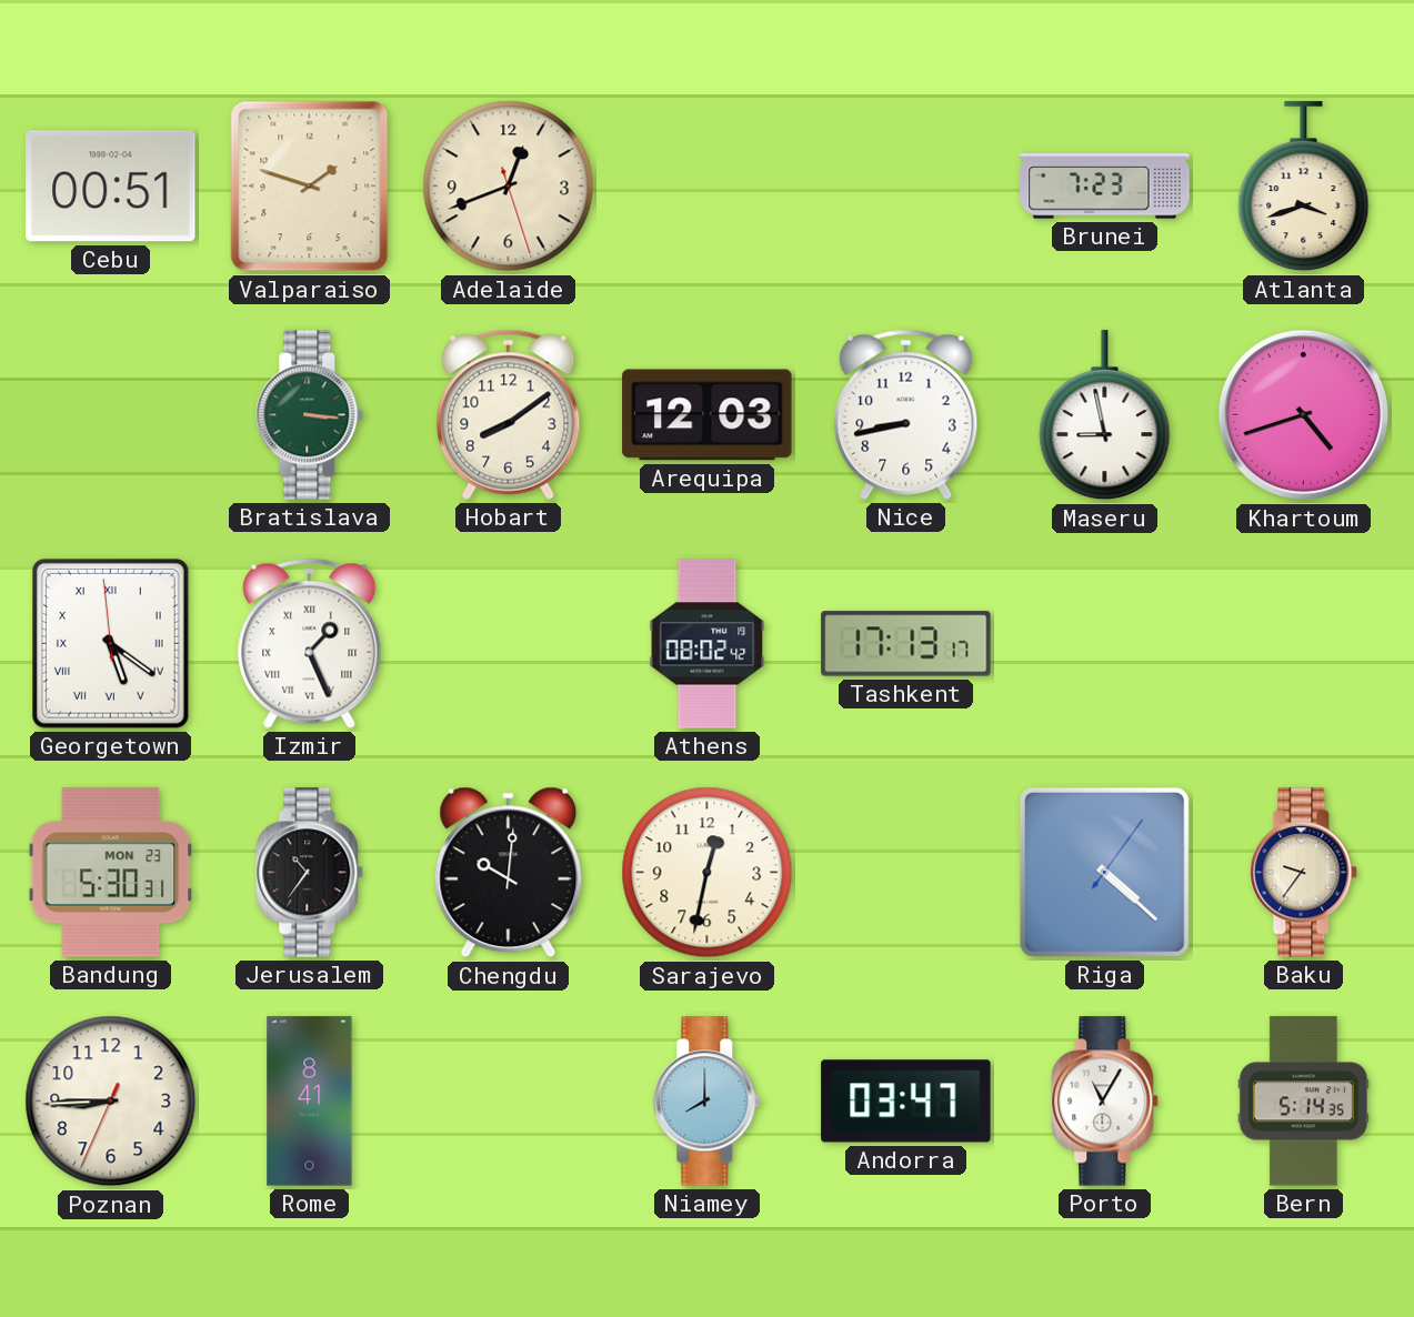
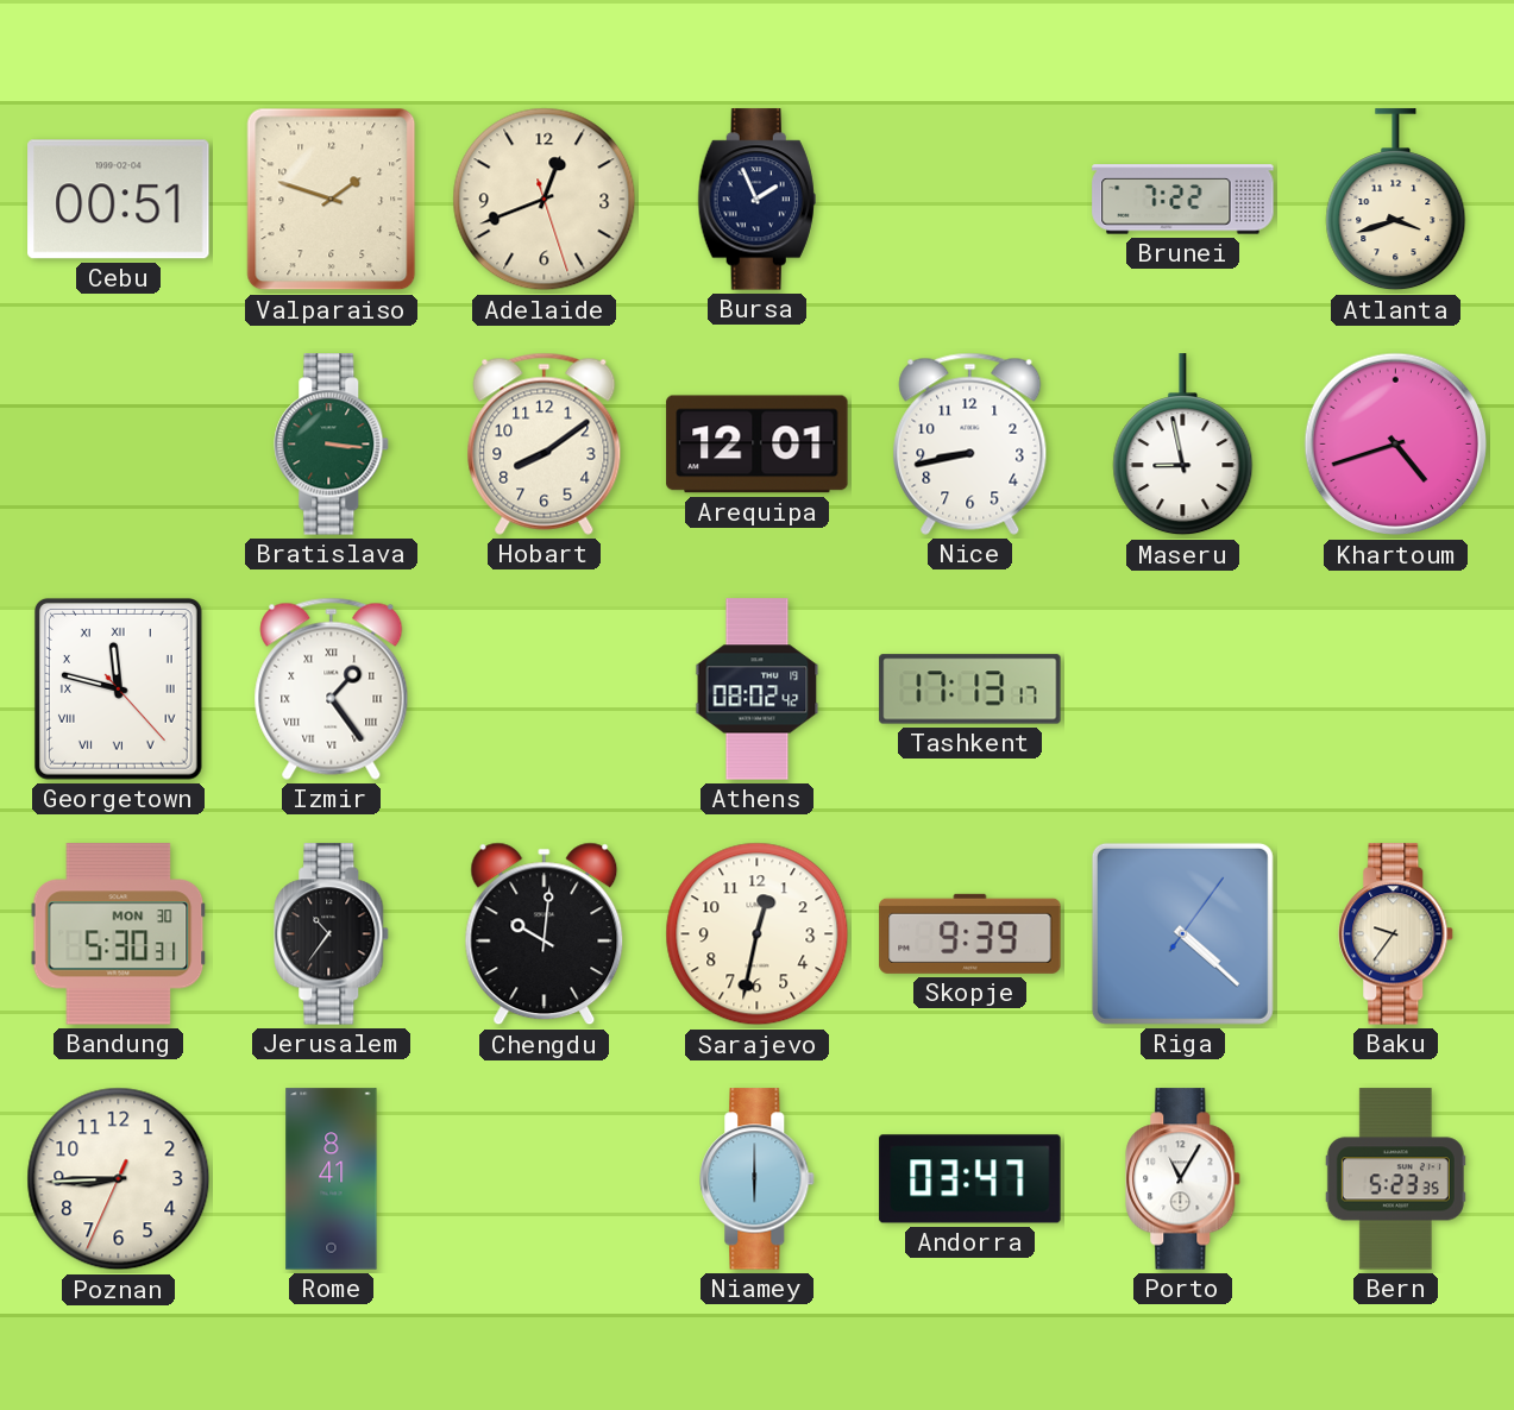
Bursa: none -> 1:56
Brunei: 7:23 -> 7:22
Arequipa: 12:03 -> 12:01
Georgetown: 5:20 -> 11:47
Izmir: 1:26 -> 1:24
Bandung date: MON 23 -> MON 30
Skopje: none -> 9:39
Niamey: 8:00 -> 6:00
Bern: 5:14 -> 5:23
